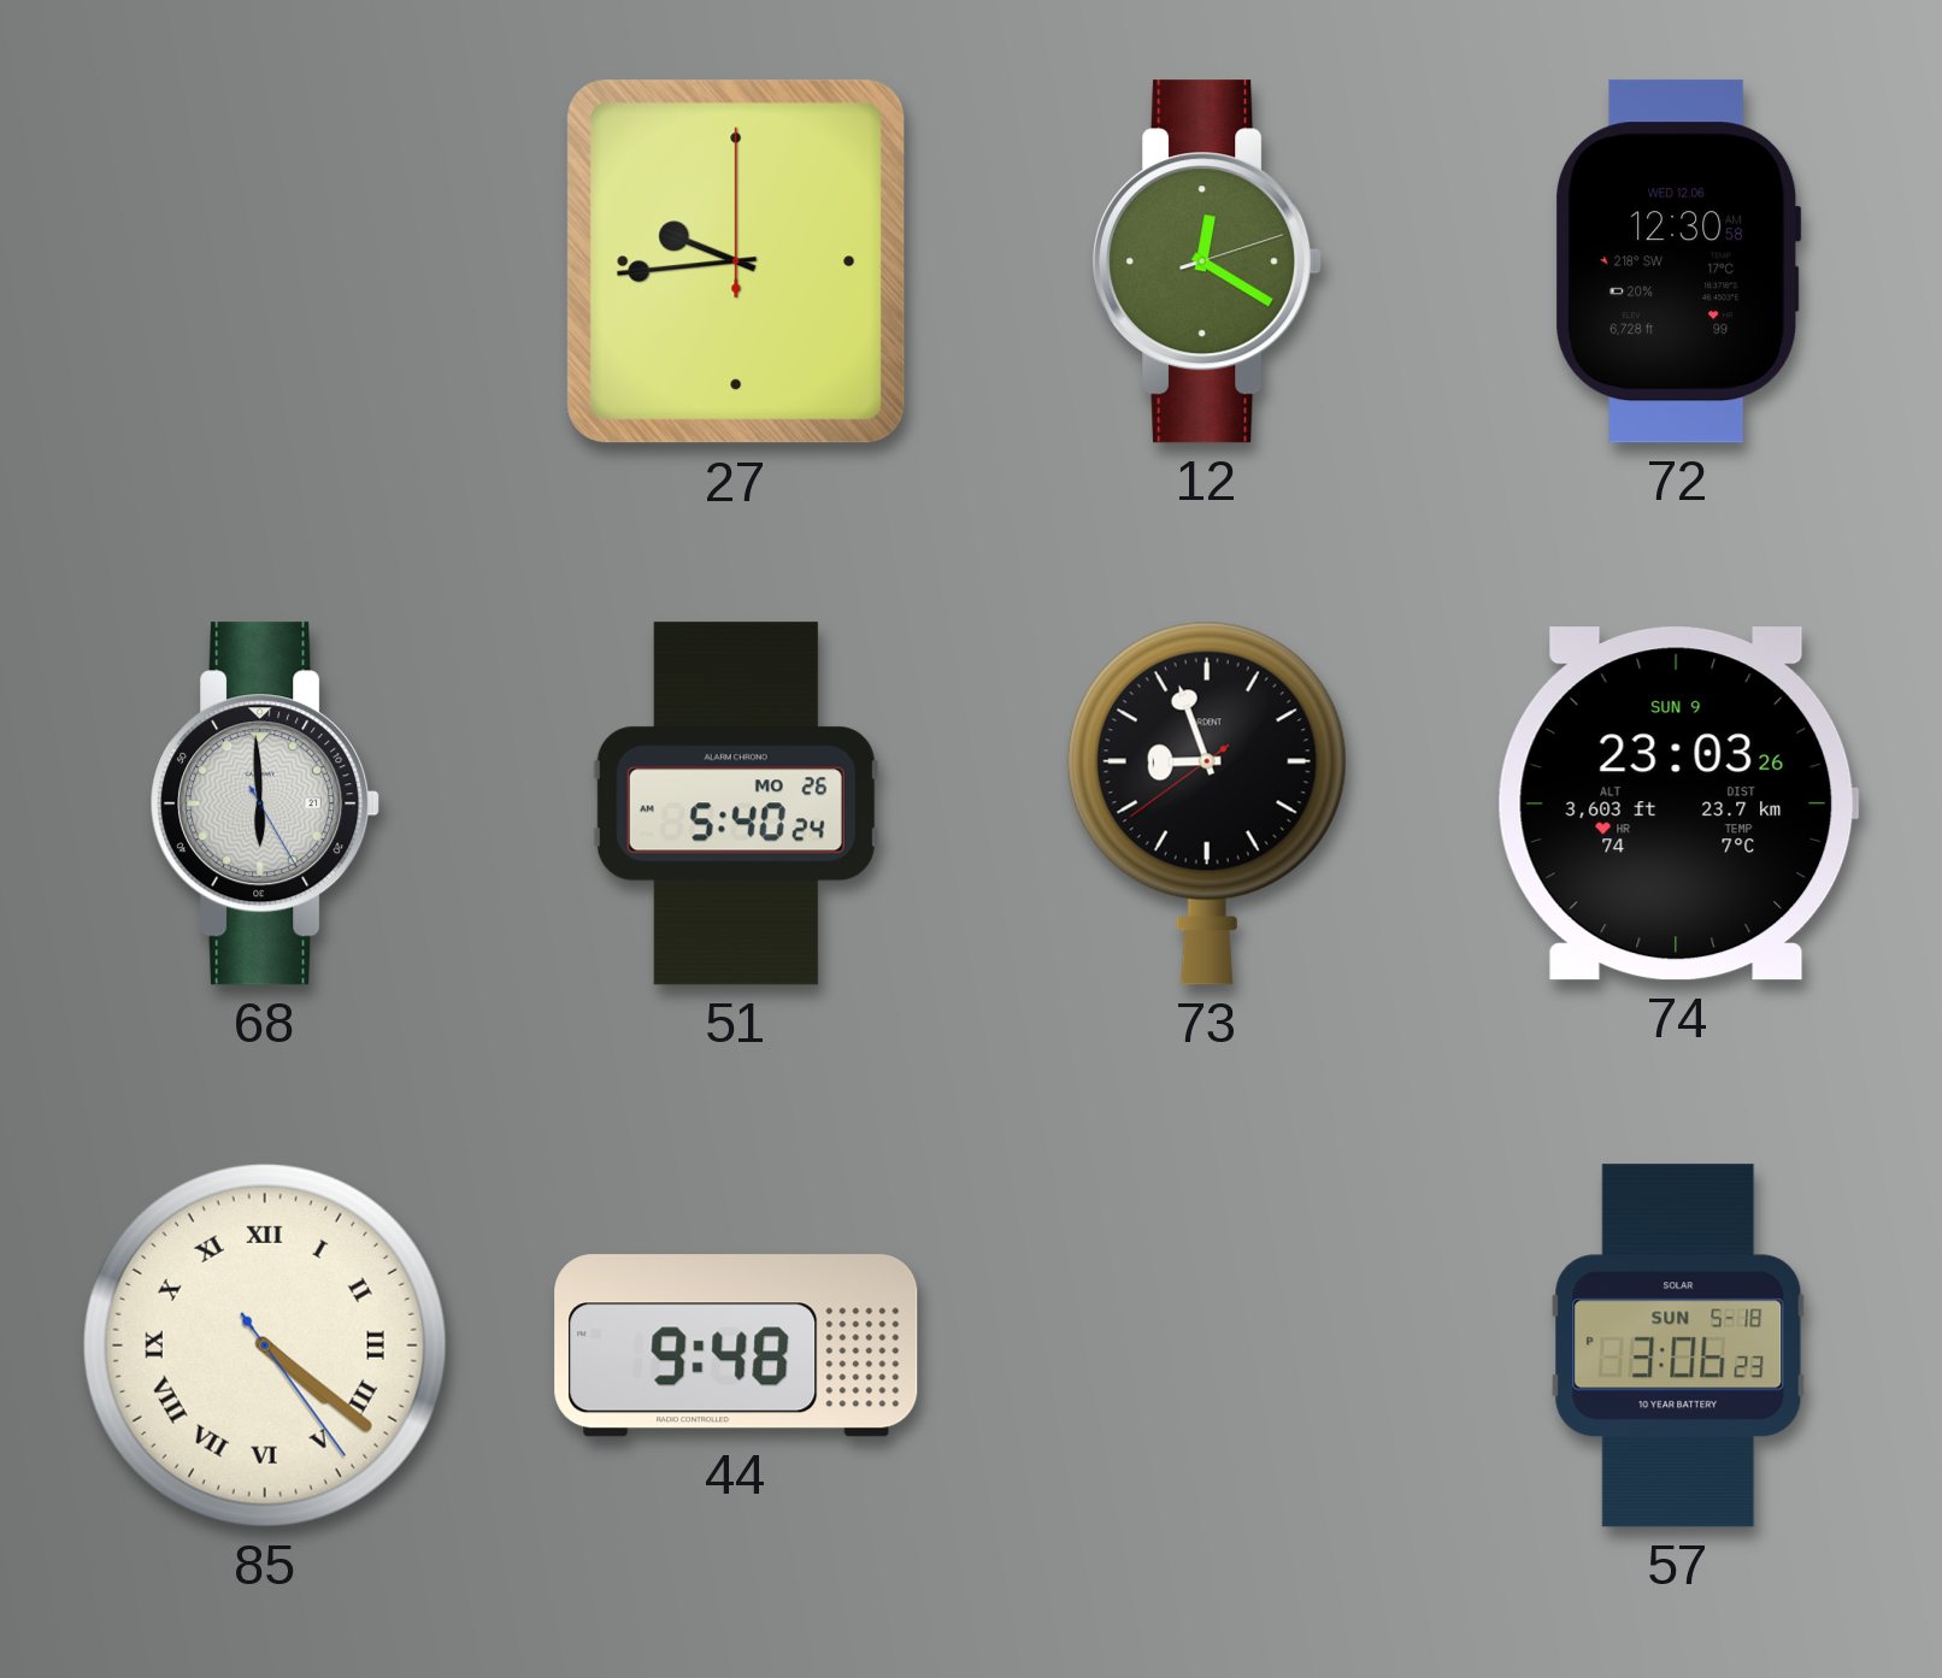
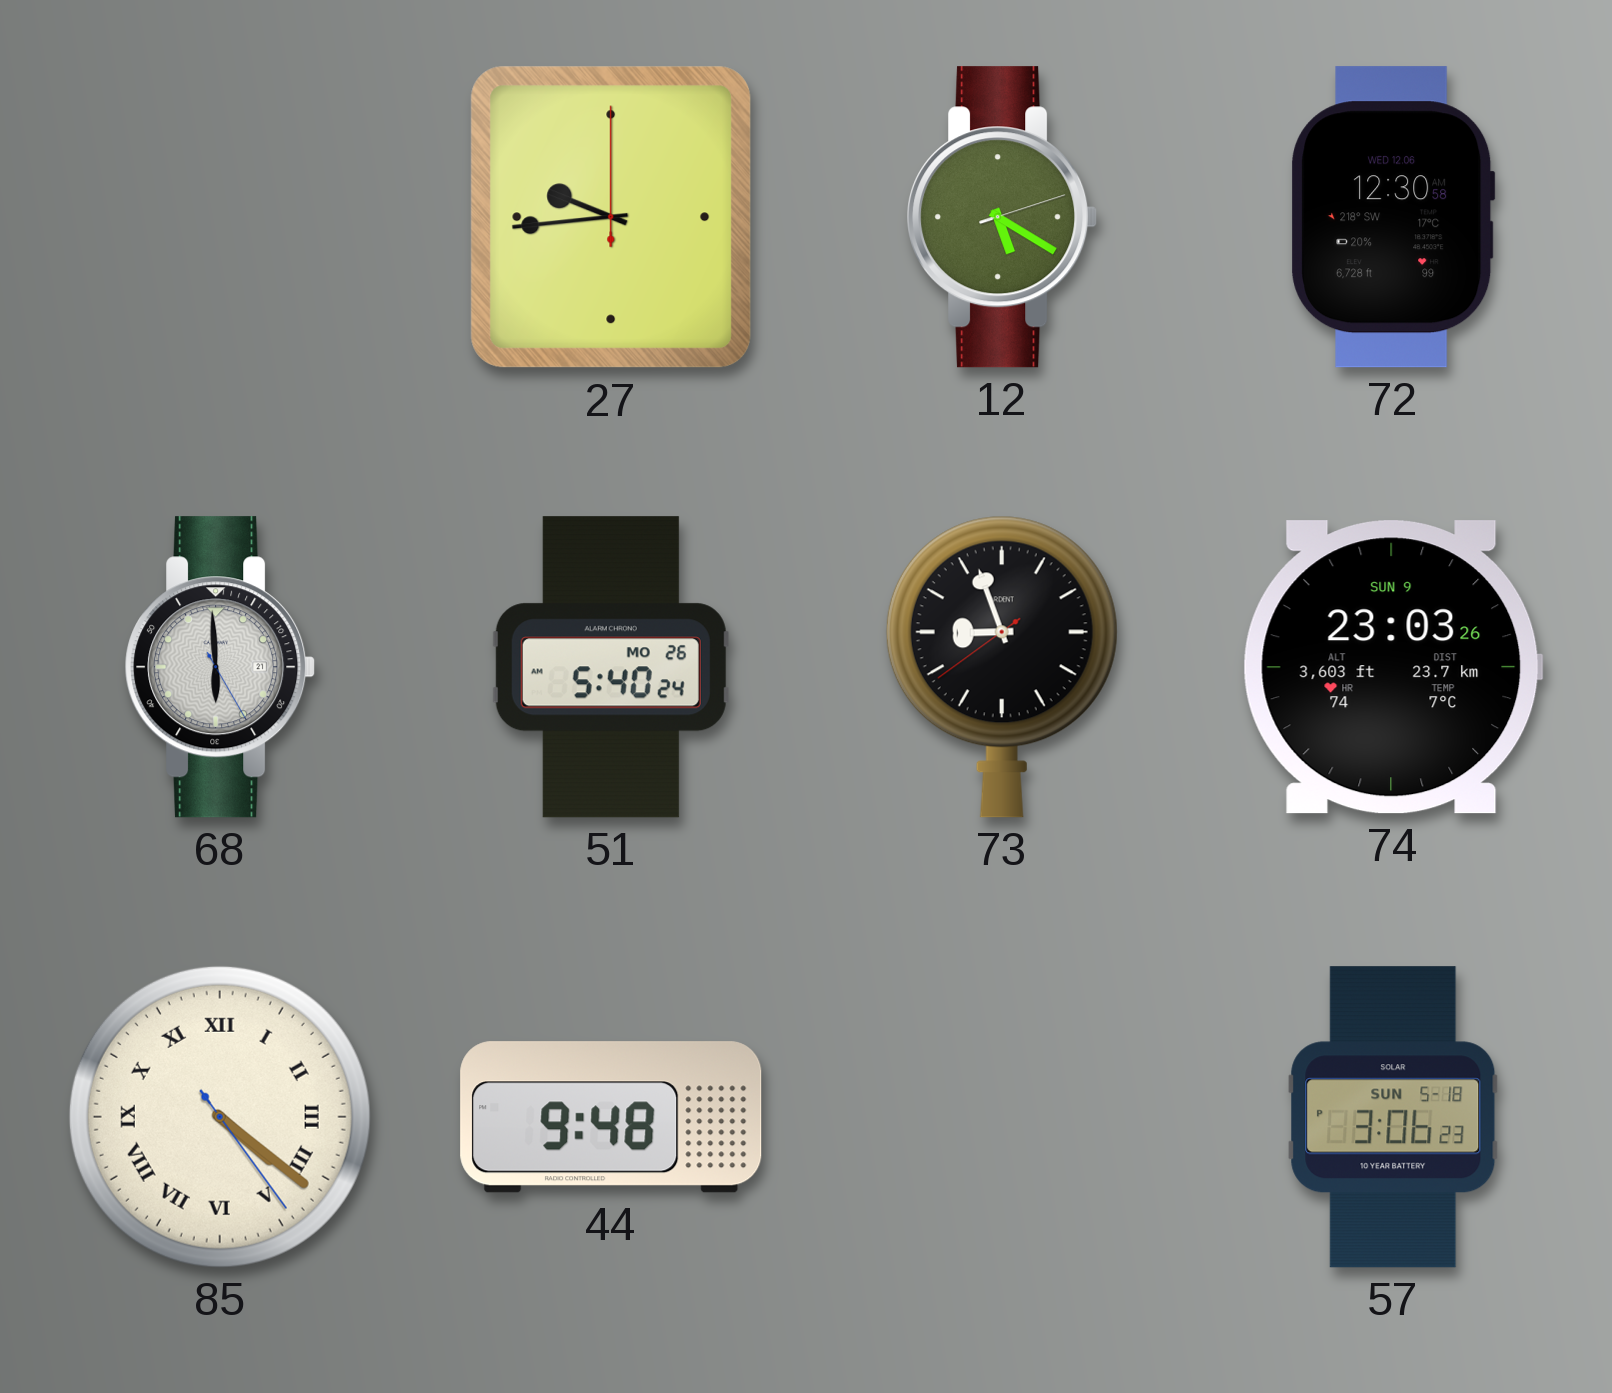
12: 12:20 -> 5:20
